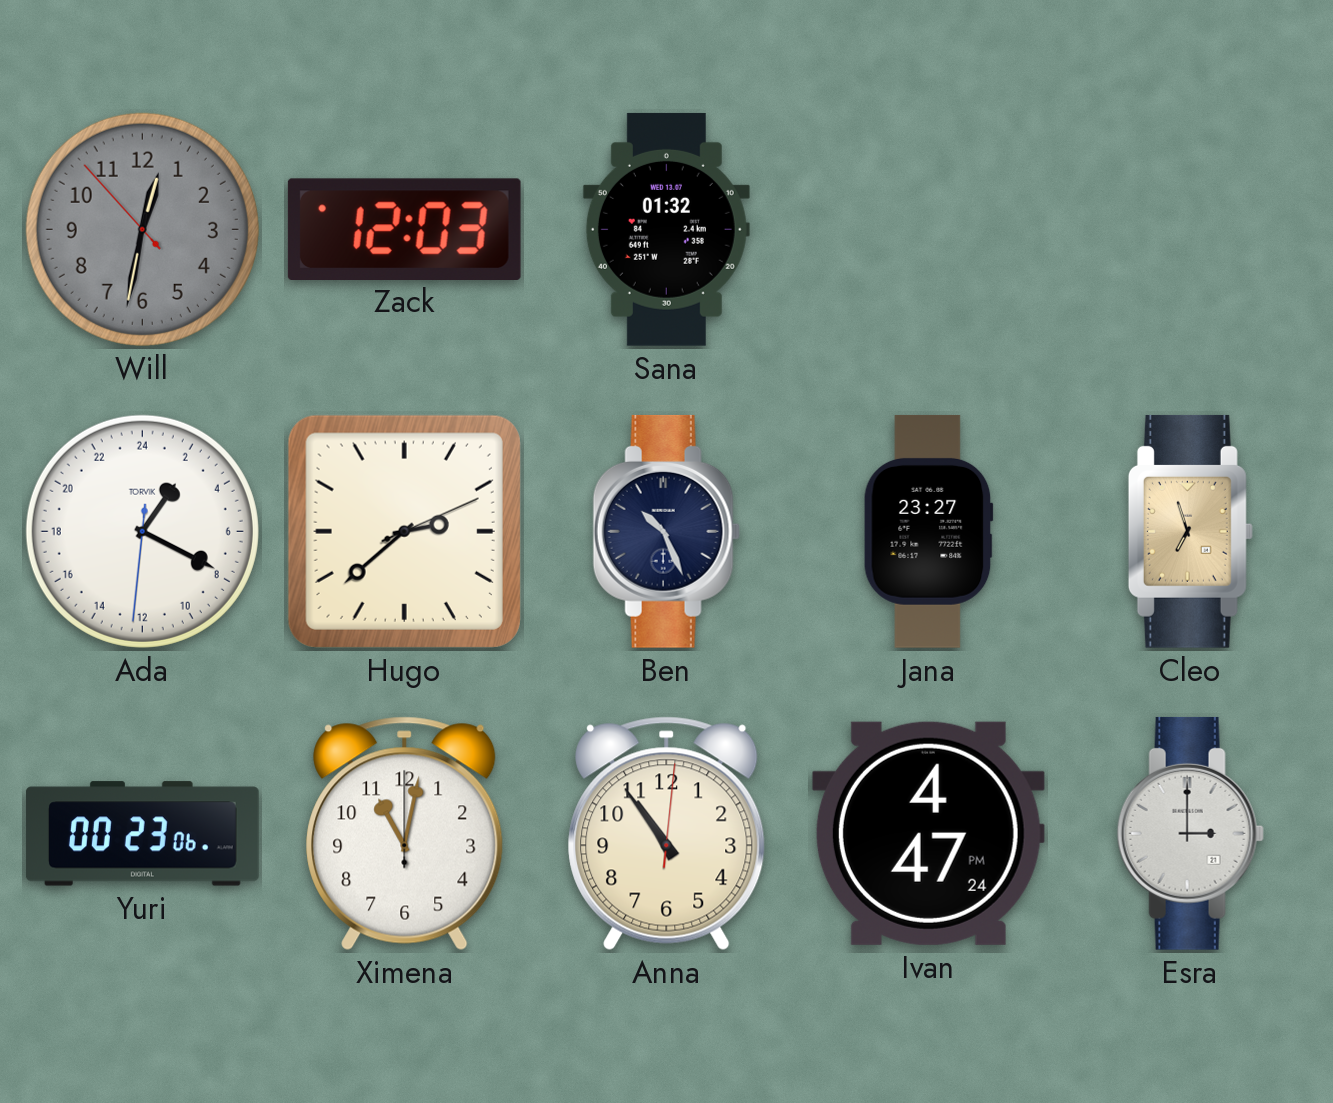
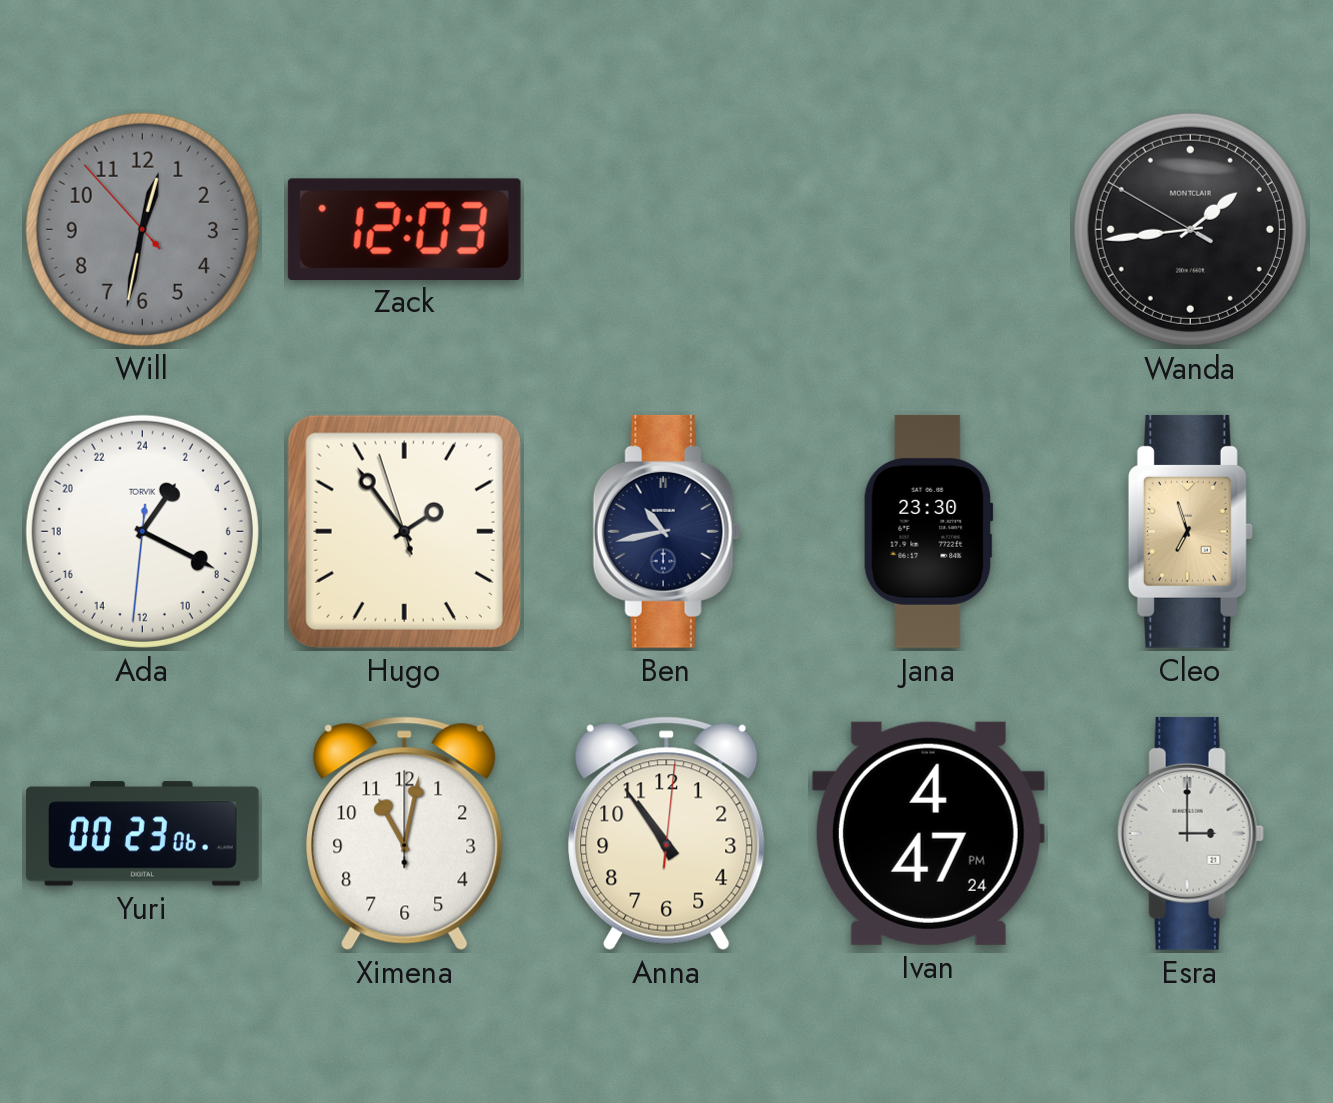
Sana: 01:32 -> none
Wanda: none -> 1:43
Hugo: 2:38 -> 1:53
Ben: 10:26 -> 10:43
Jana: 23:27 -> 23:30
